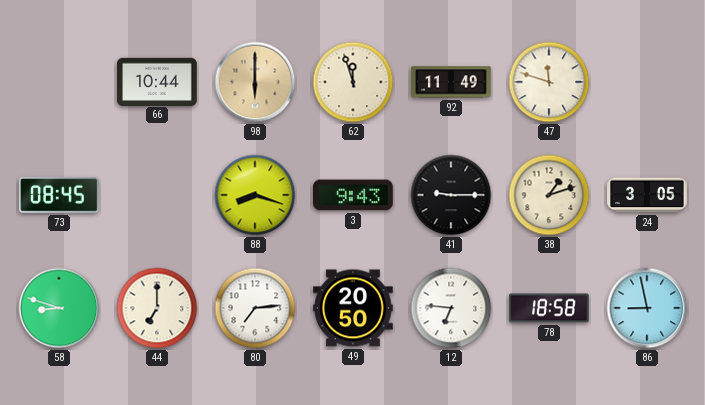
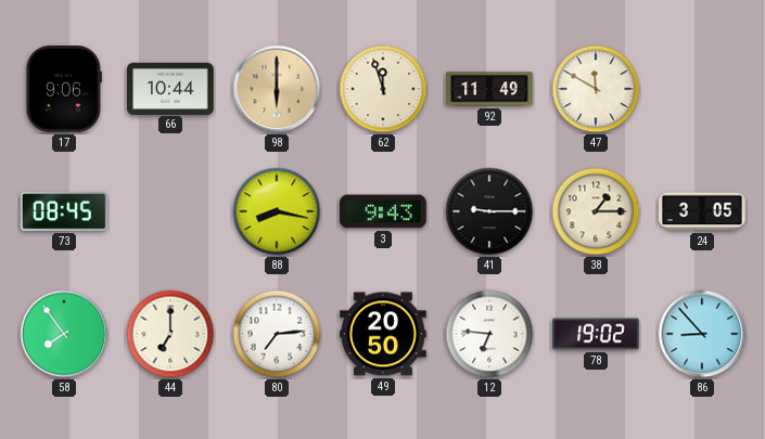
17: none -> 9:06
47: 11:48 -> 11:50
88: 8:18 -> 8:17
38: 1:12 -> 1:15
58: 8:48 -> 7:54
78: 18:58 -> 19:02
86: 8:58 -> 8:53
